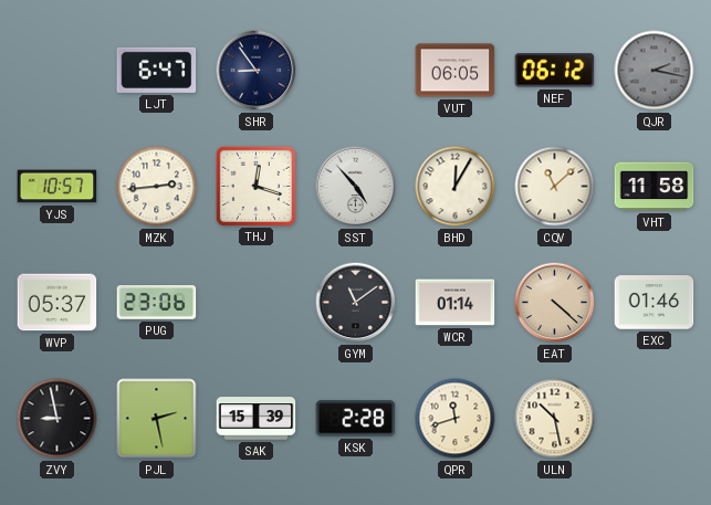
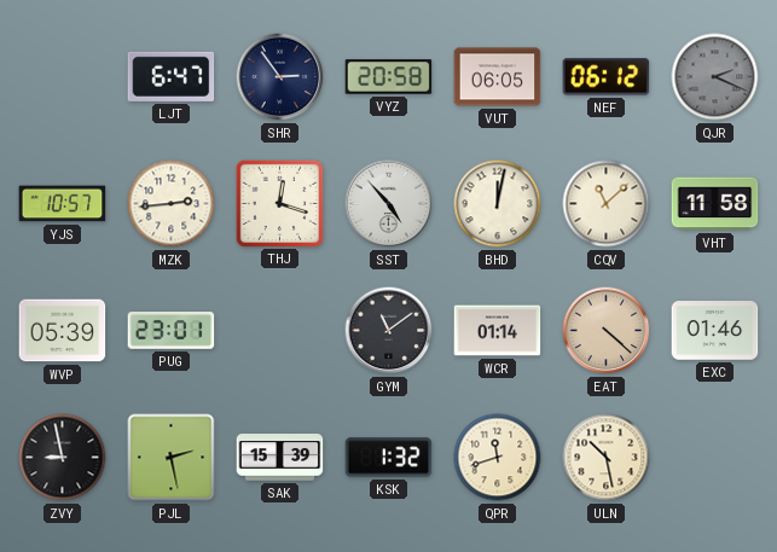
SHR: 8:54 -> 2:54
VYZ: none -> 20:58
QJR: 2:17 -> 2:19
BHD: 12:05 -> 12:02
WVP: 05:37 -> 05:39
PUG: 23:06 -> 23:01
KSK: 2:28 -> 1:32
